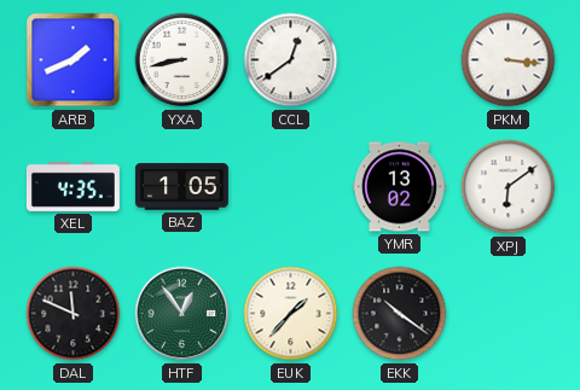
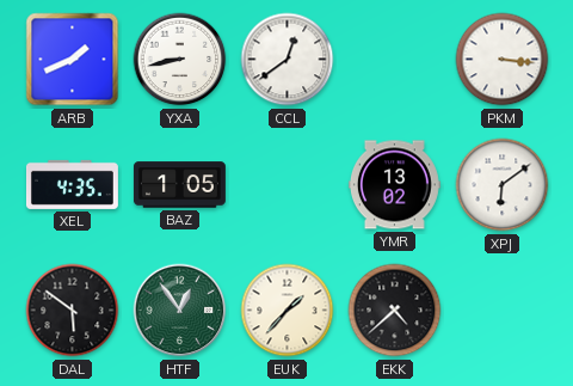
DAL: 11:49 -> 5:51
EKK: 10:21 -> 4:38
